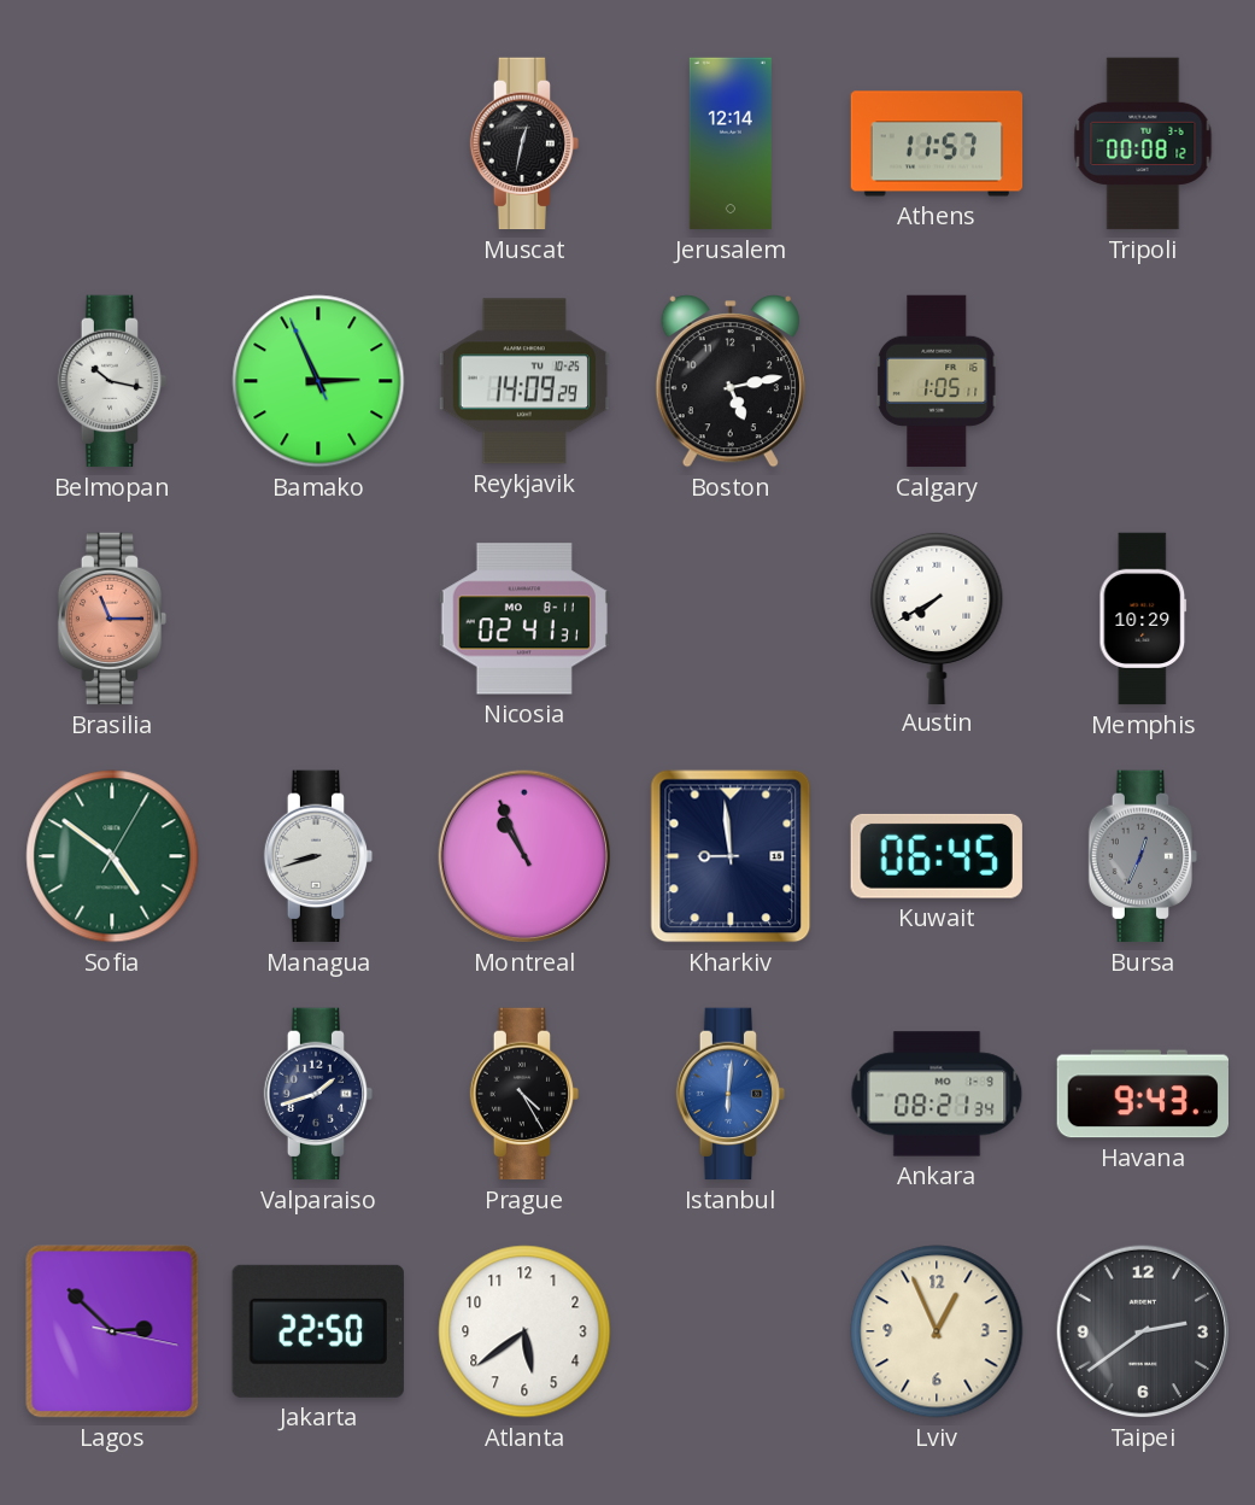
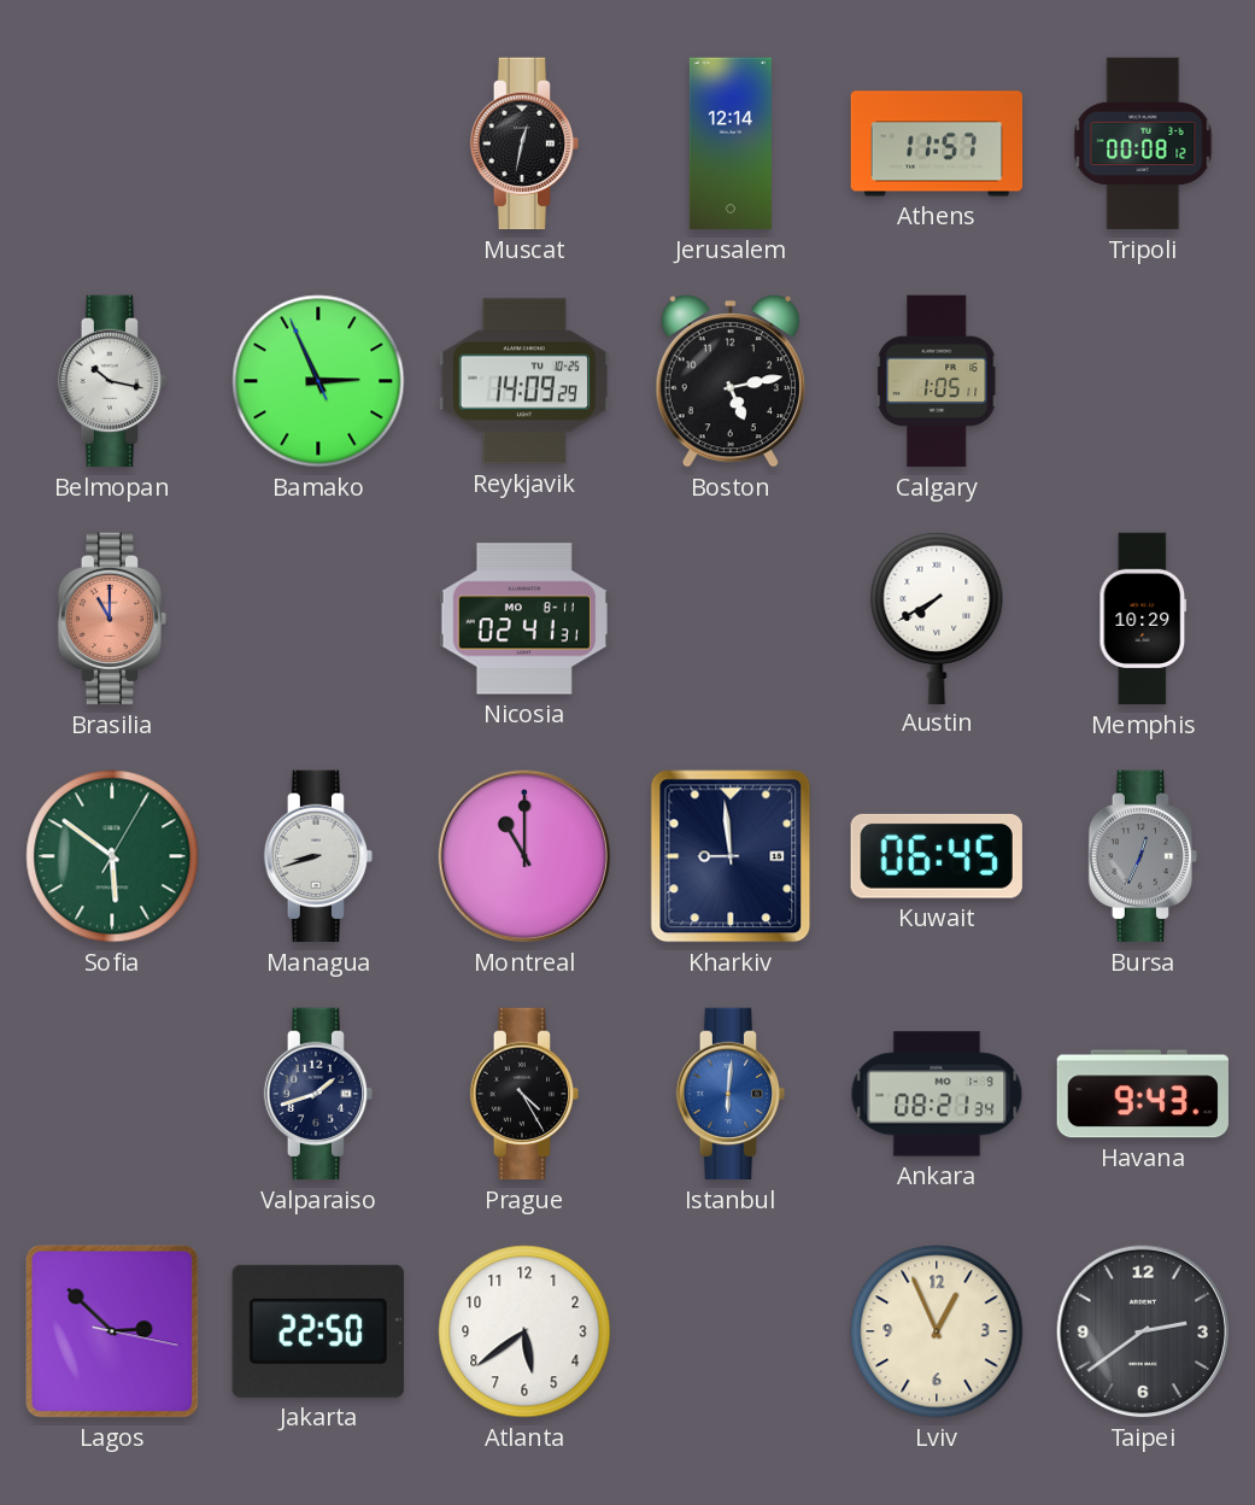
Brasilia: 11:15 -> 11:00
Sofia: 4:51 -> 5:51
Montreal: 10:56 -> 11:00
